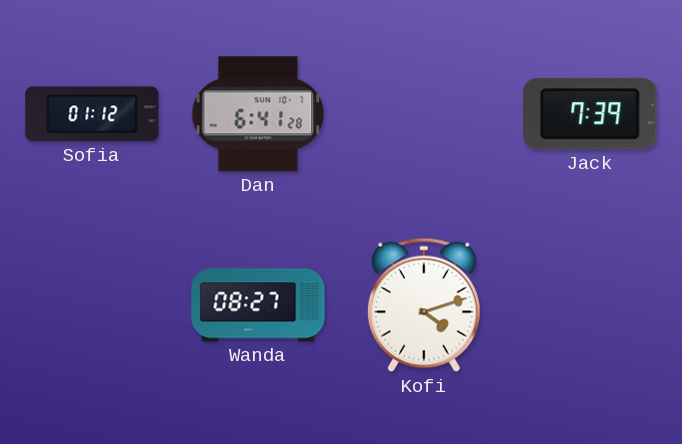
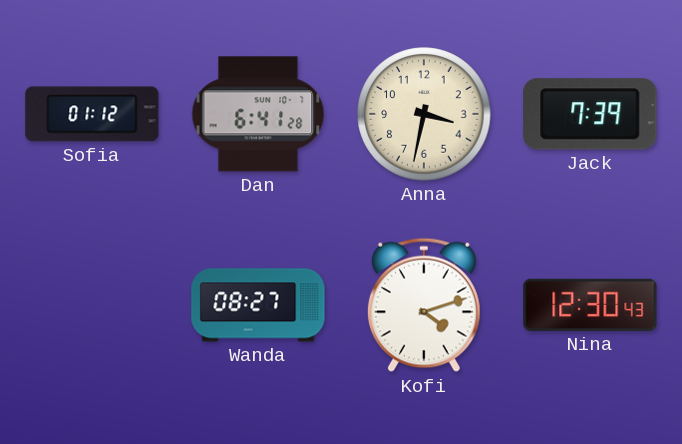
Anna: none -> 3:32
Nina: none -> 12:30
